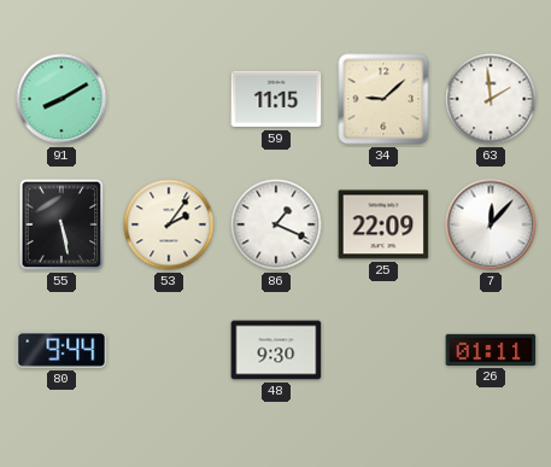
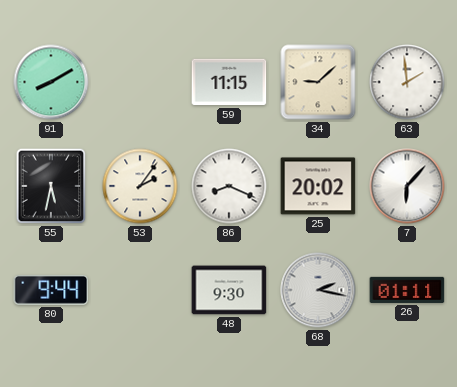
55: 5:28 -> 5:32
86: 1:19 -> 8:19
25: 22:09 -> 20:02
7: 12:07 -> 6:07
68: none -> 2:17
